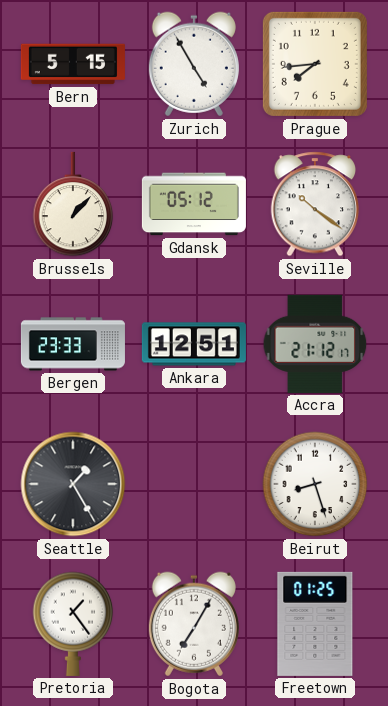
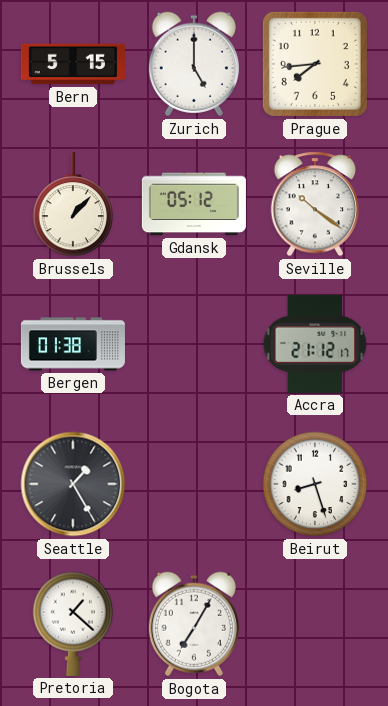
Zurich: 4:55 -> 5:00
Bergen: 23:33 -> 01:38
Ankara: 12:51 -> none
Pretoria: 1:24 -> 1:22
Freetown: 01:25 -> none
